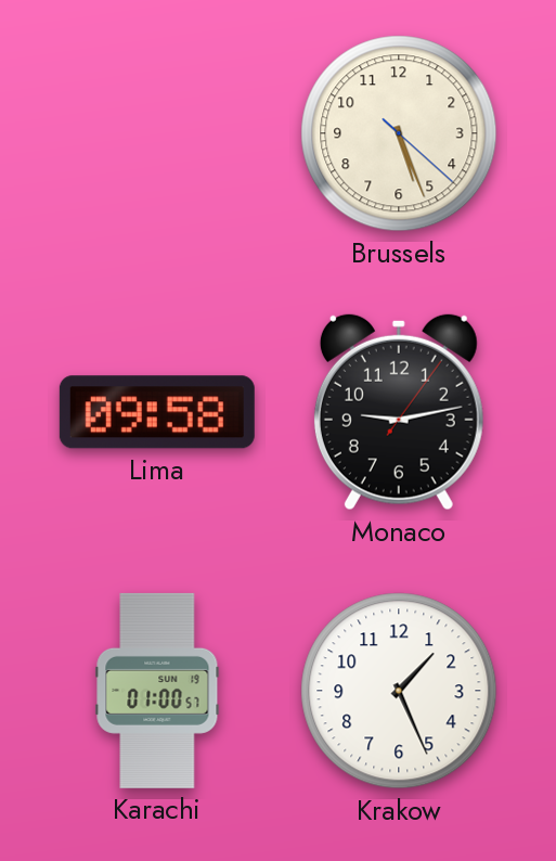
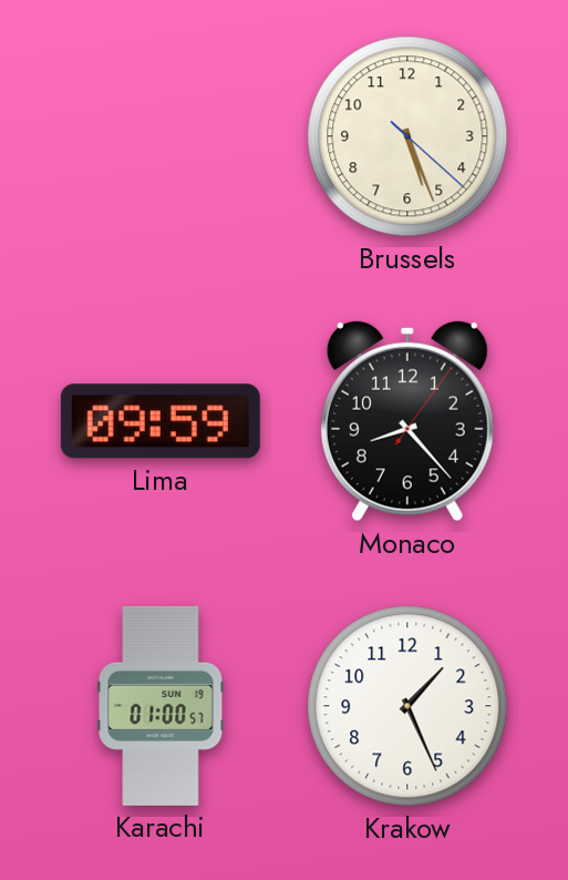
Lima: 09:58 -> 09:59
Monaco: 9:13 -> 8:23
